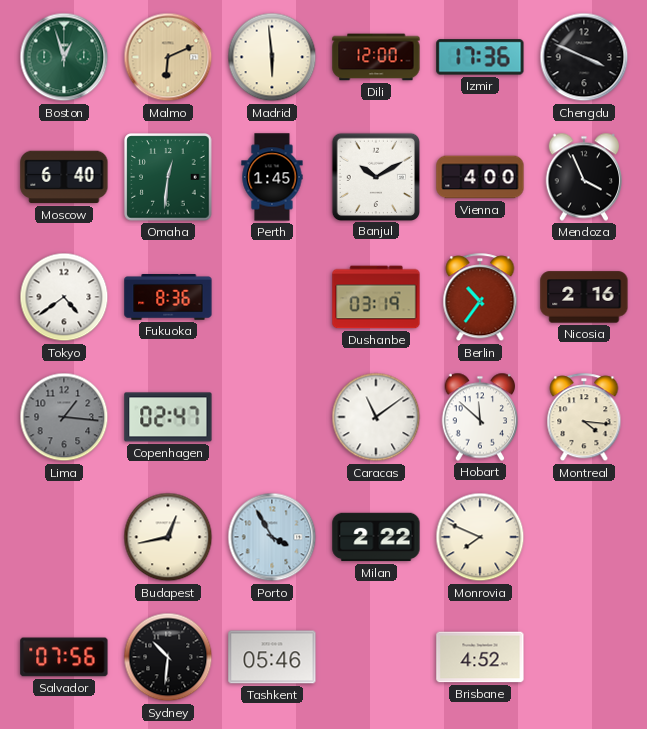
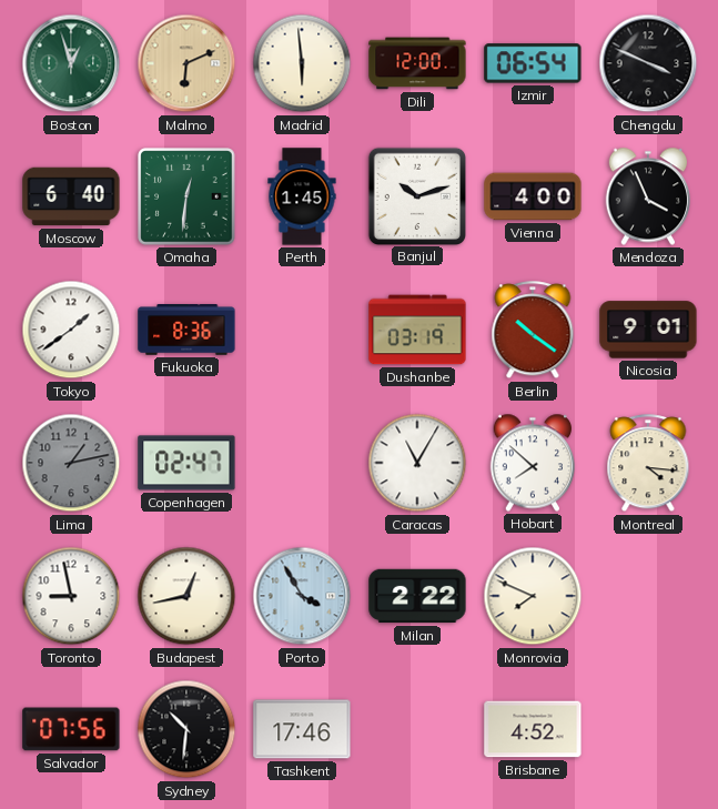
Izmir: 17:36 -> 06:54
Banjul: 10:10 -> 10:12
Tokyo: 4:39 -> 1:39
Berlin: 10:36 -> 10:21
Nicosia: 2:16 -> 9:01
Lima: 1:16 -> 1:13
Caracas: 11:09 -> 11:05
Hobart: 11:52 -> 7:52
Toronto: none -> 8:58
Tashkent: 05:46 -> 17:46
